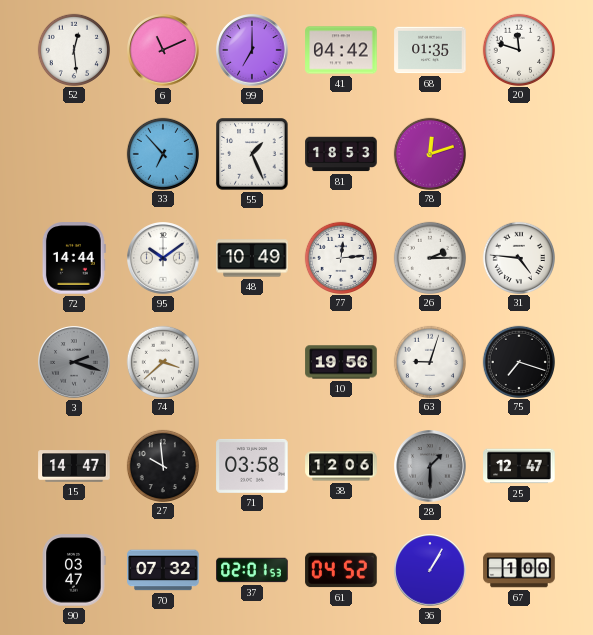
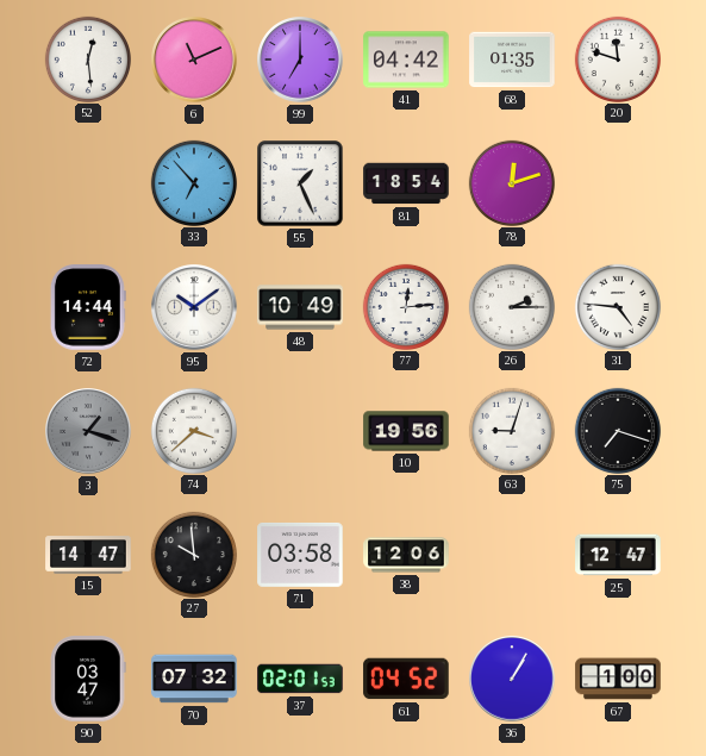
81: 18:53 -> 18:54
3: 2:18 -> 1:18
28: 1:30 -> none
